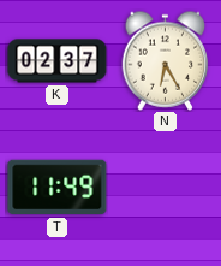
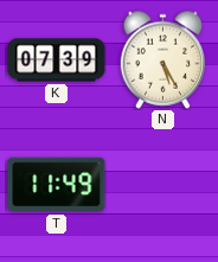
K: 02:37 -> 07:39
N: 6:25 -> 5:25
